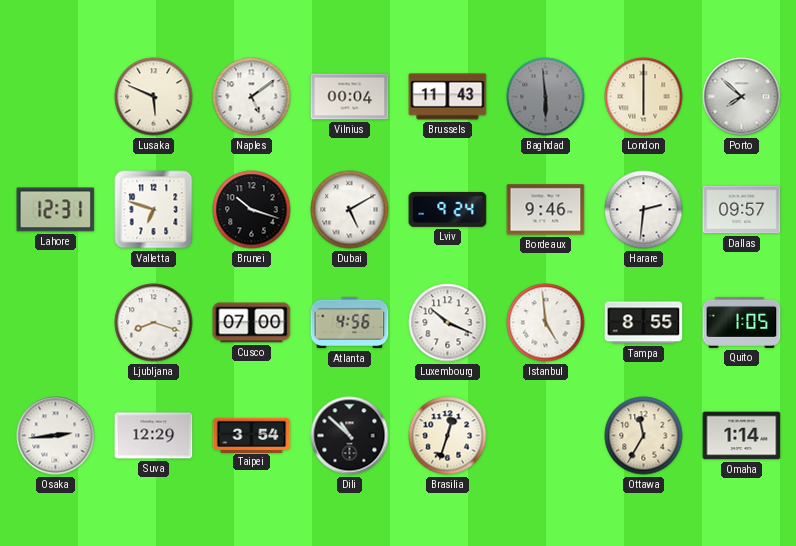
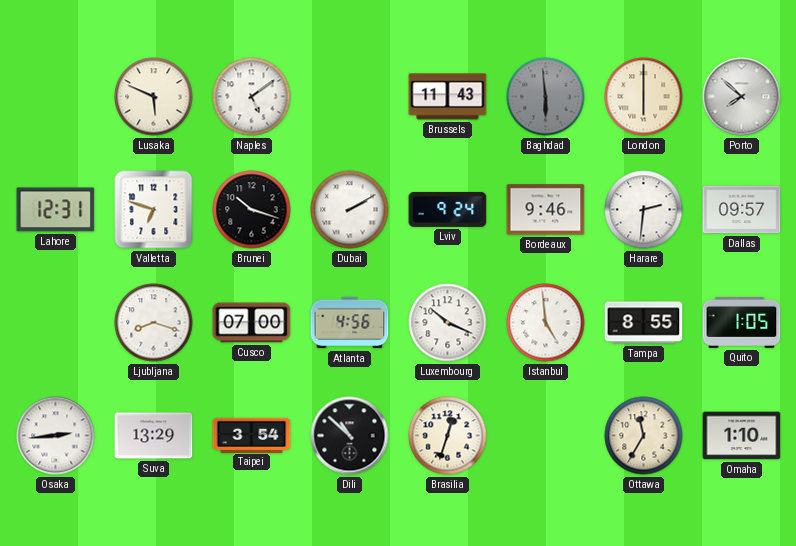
Vilnius: 00:04 -> none
Dubai: 5:10 -> 2:10
Suva: 12:29 -> 13:29
Omaha: 1:14 -> 1:10
